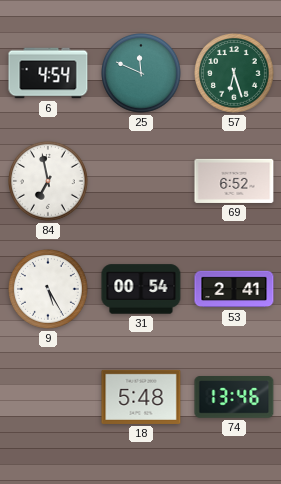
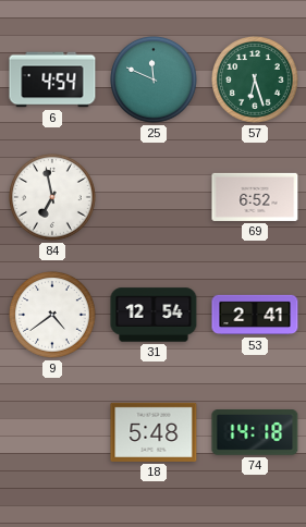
9: 5:25 -> 4:39
31: 00:54 -> 12:54
74: 13:46 -> 14:18
